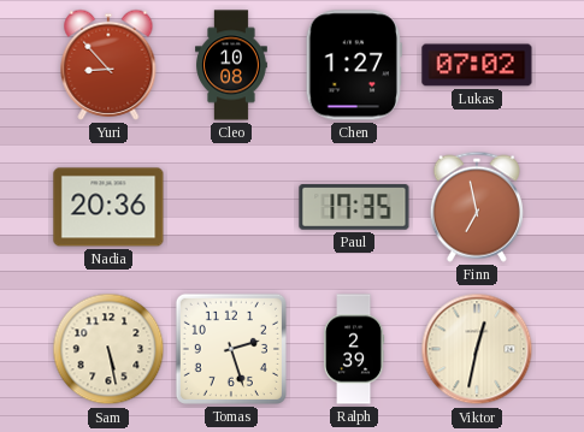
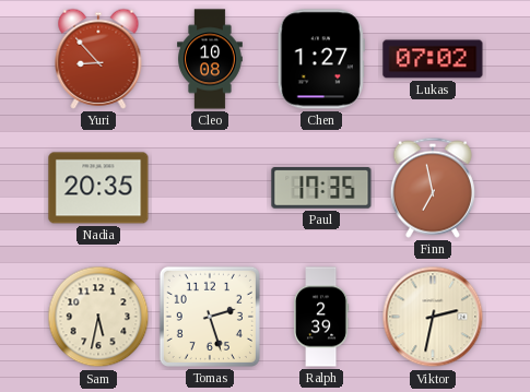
Nadia: 20:36 -> 20:35
Sam: 5:28 -> 5:32
Viktor: 12:32 -> 2:32
